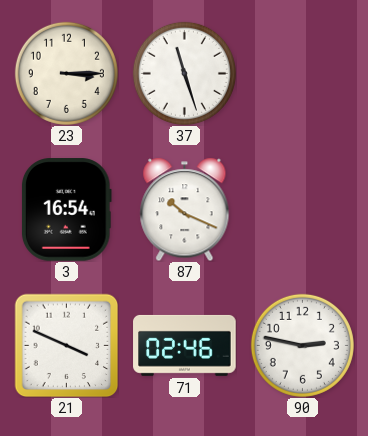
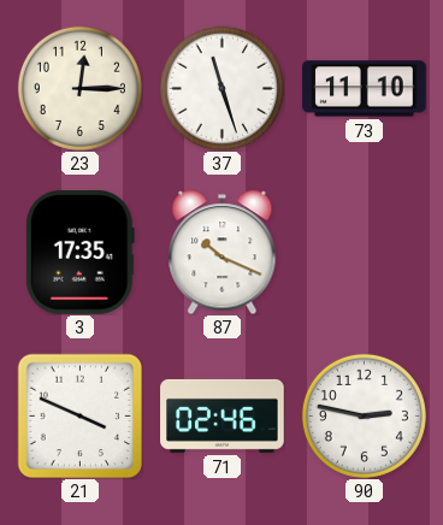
23: 3:15 -> 12:15
73: none -> 11:10
3: 16:54 -> 17:35
